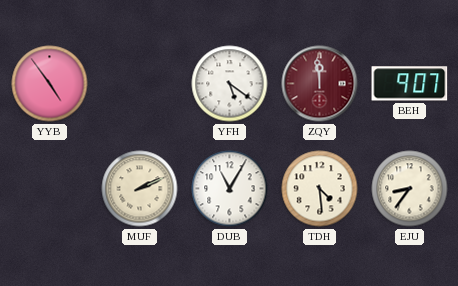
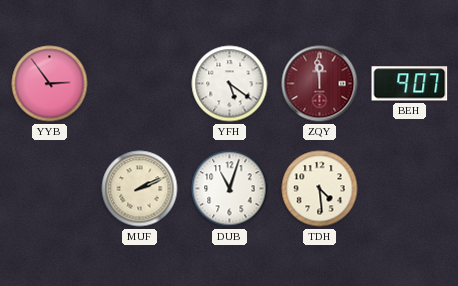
YYB: 4:54 -> 2:54
DUB: 11:05 -> 11:03
EJU: 8:36 -> none
